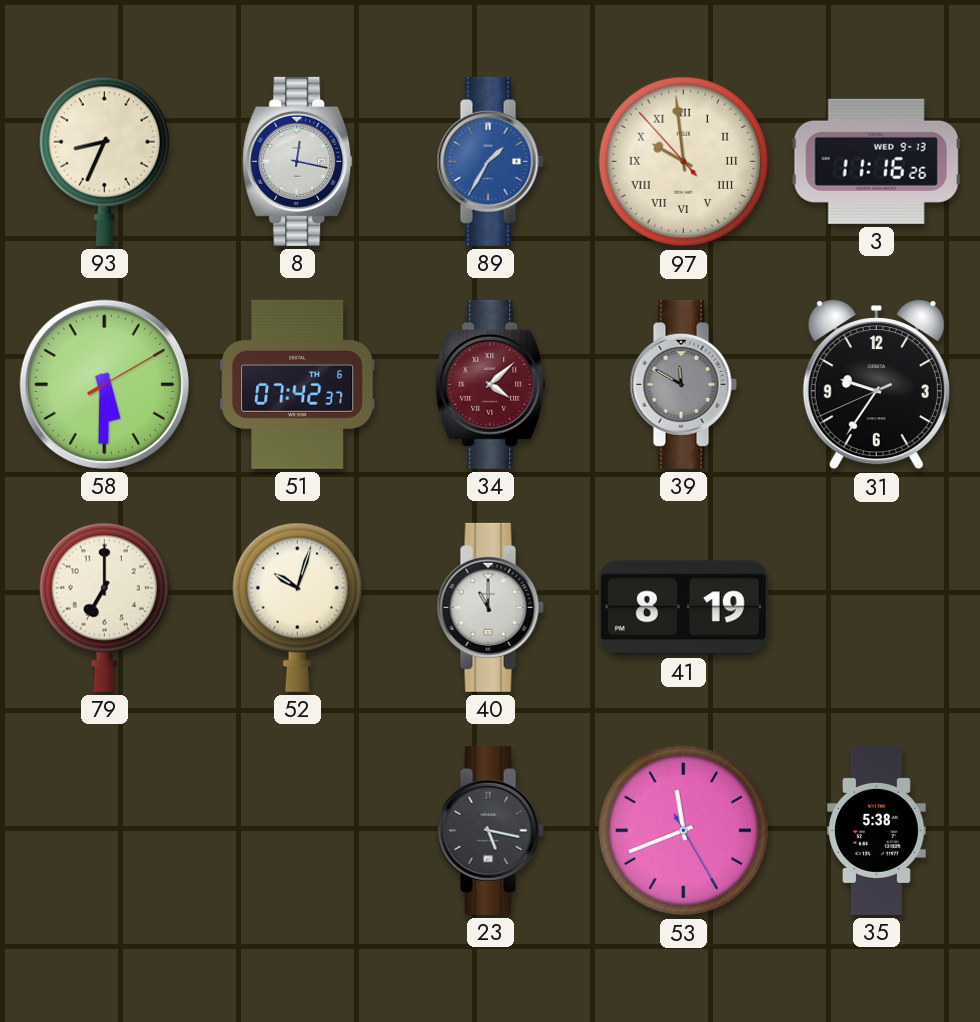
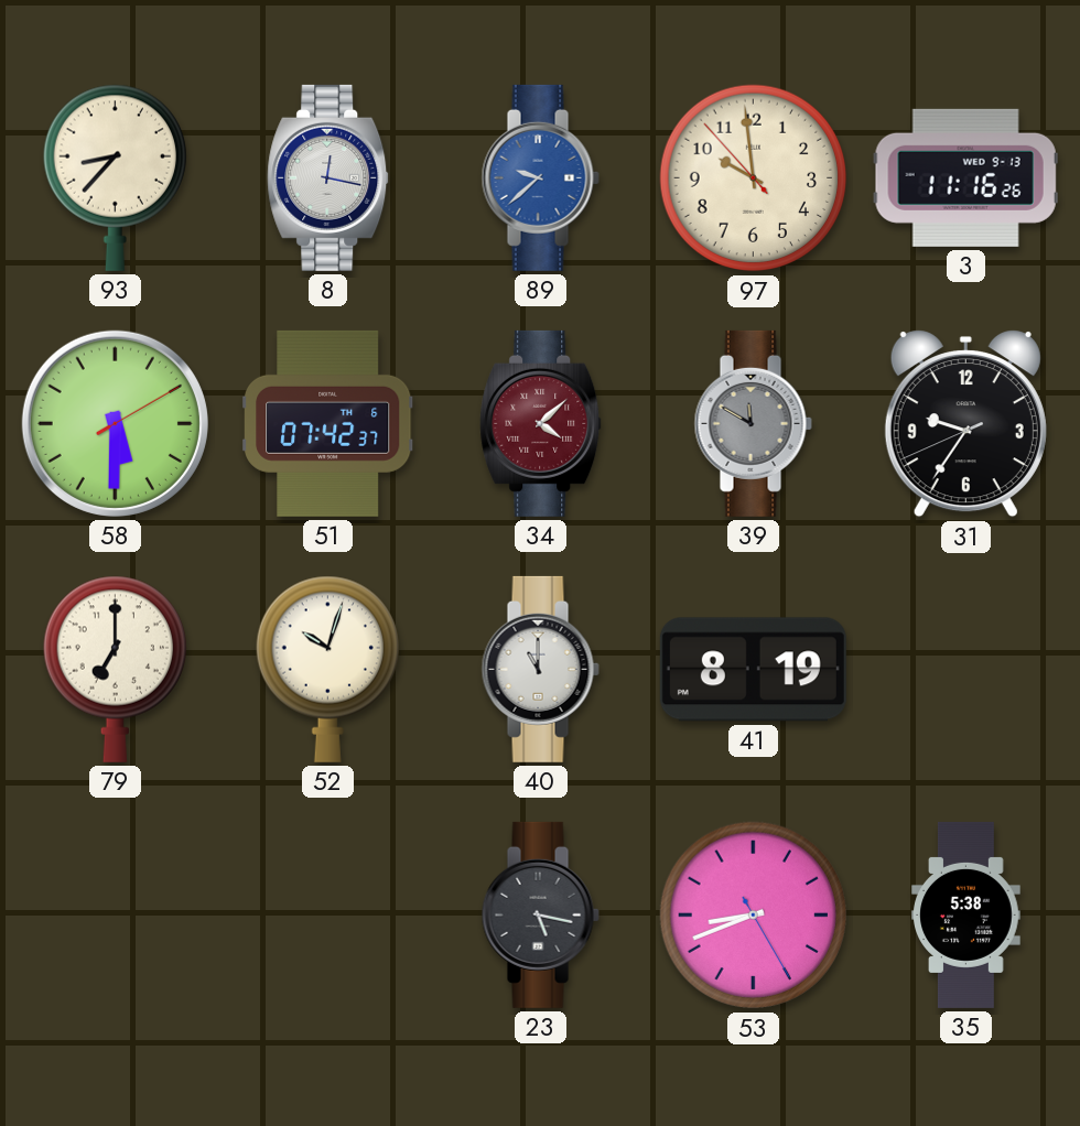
93: 8:34 -> 8:37
89: 1:35 -> 9:38
97 numerals: Roman -> Arabic
53: 11:41 -> 8:41
